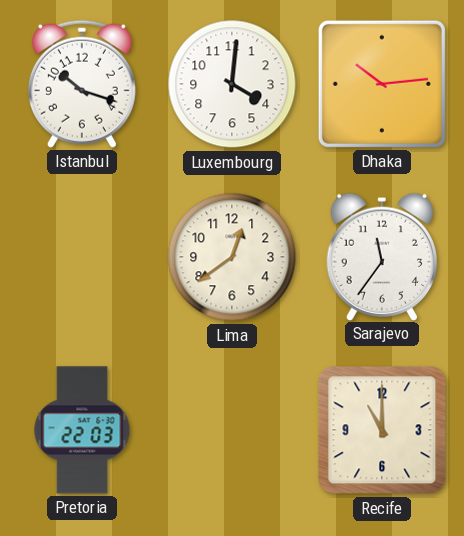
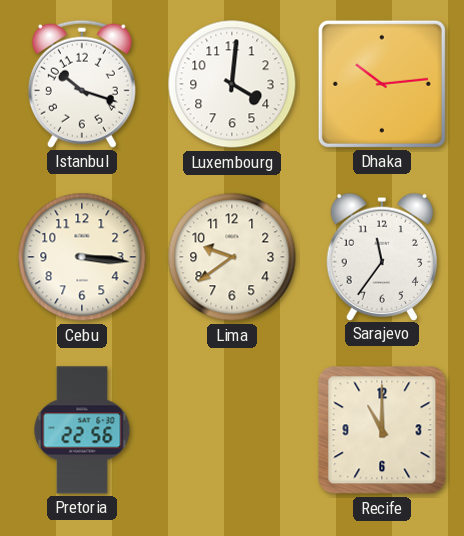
Cebu: none -> 3:16
Lima: 12:39 -> 9:39
Pretoria: 22:03 -> 22:56
